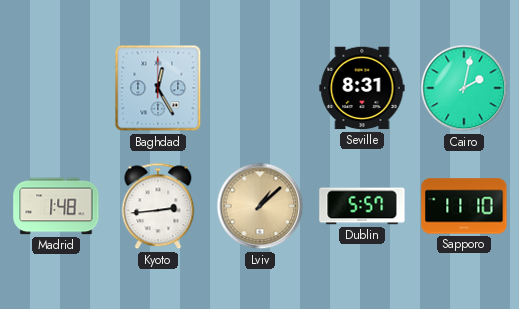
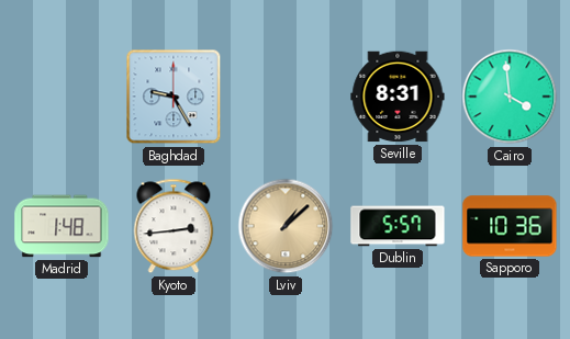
Baghdad: 12:25 -> 9:25
Cairo: 2:02 -> 3:59
Sapporo: 11:10 -> 10:36
